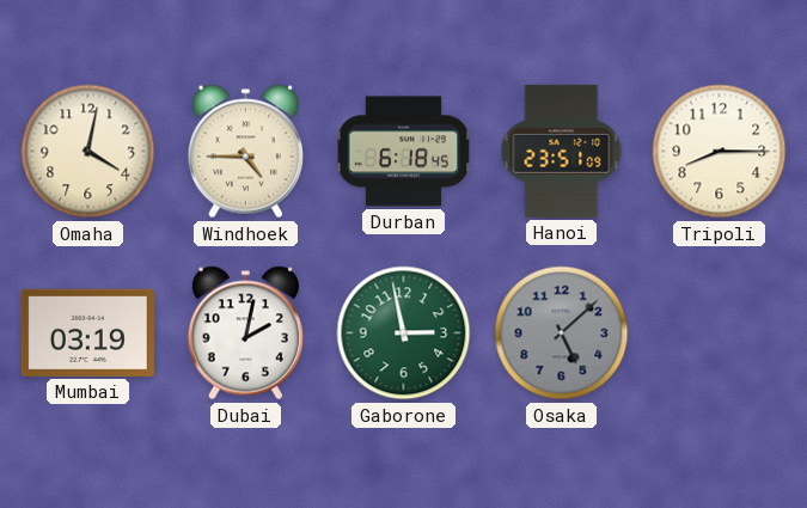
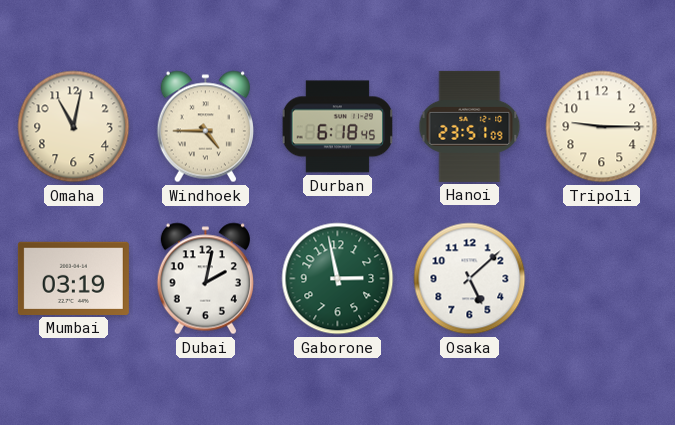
Omaha: 4:02 -> 11:02
Tripoli: 8:15 -> 9:15
Osaka dial: grey -> white
